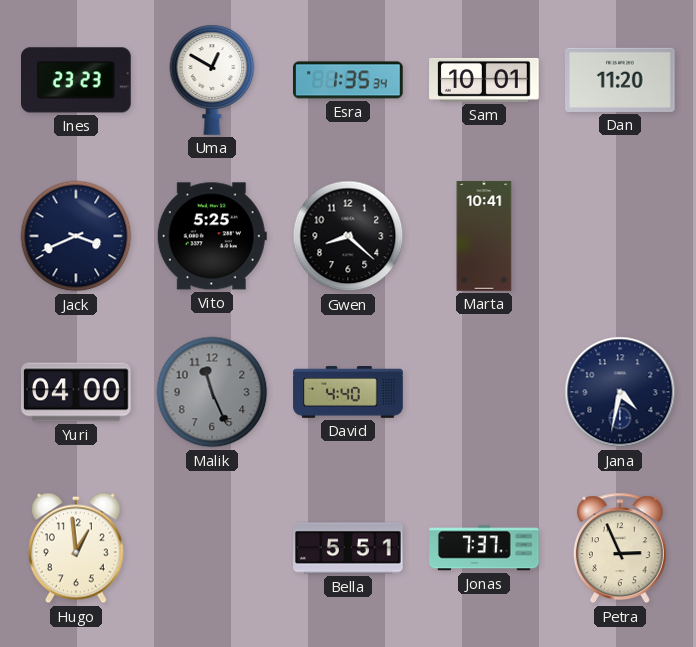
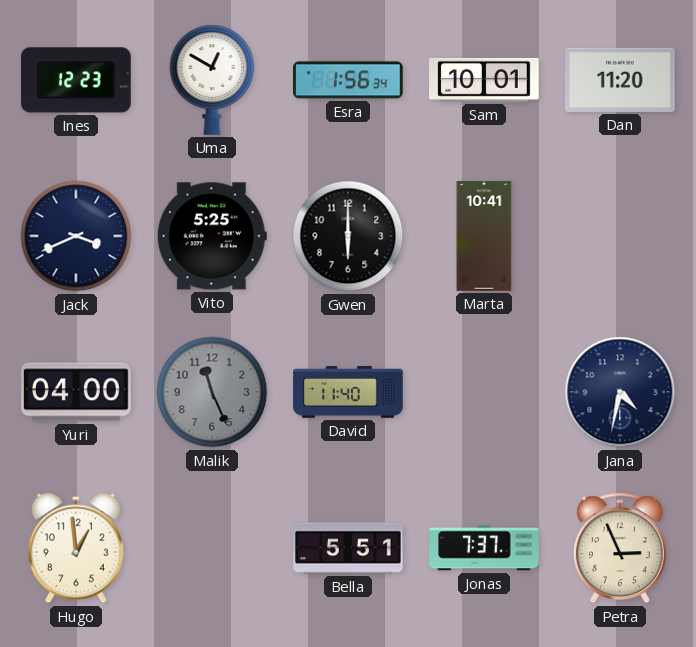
Ines: 23:23 -> 12:23
Esra: 1:35 -> 1:56
Gwen: 8:22 -> 6:00
David: 4:40 -> 11:40
